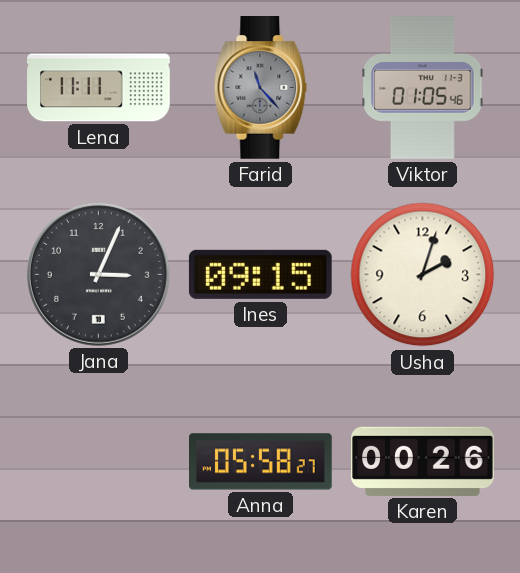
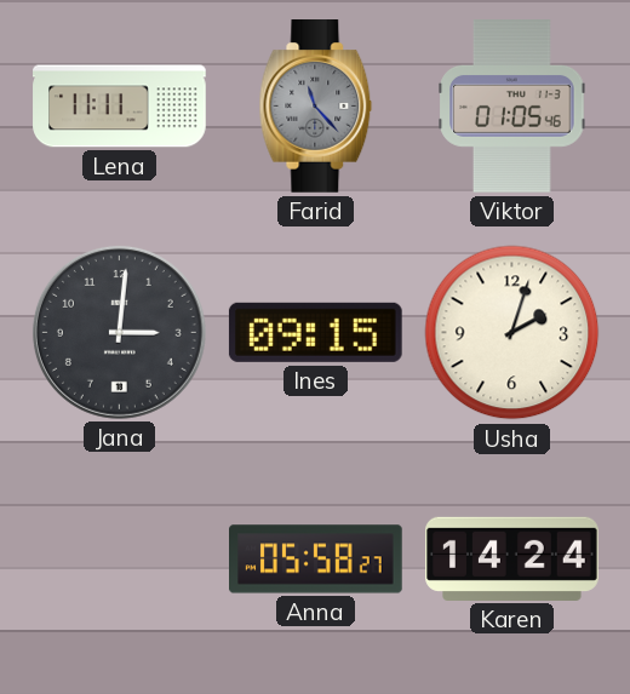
Jana: 3:04 -> 3:01
Karen: 00:26 -> 14:24
